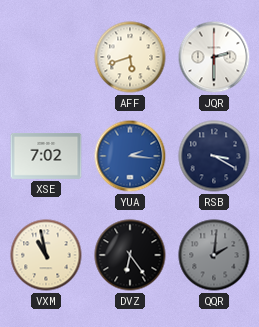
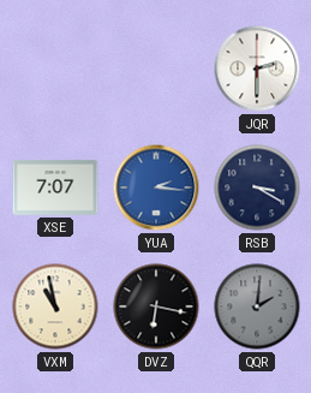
AFF: 5:42 -> none
XSE: 7:02 -> 7:07
DVZ: 6:24 -> 6:17
